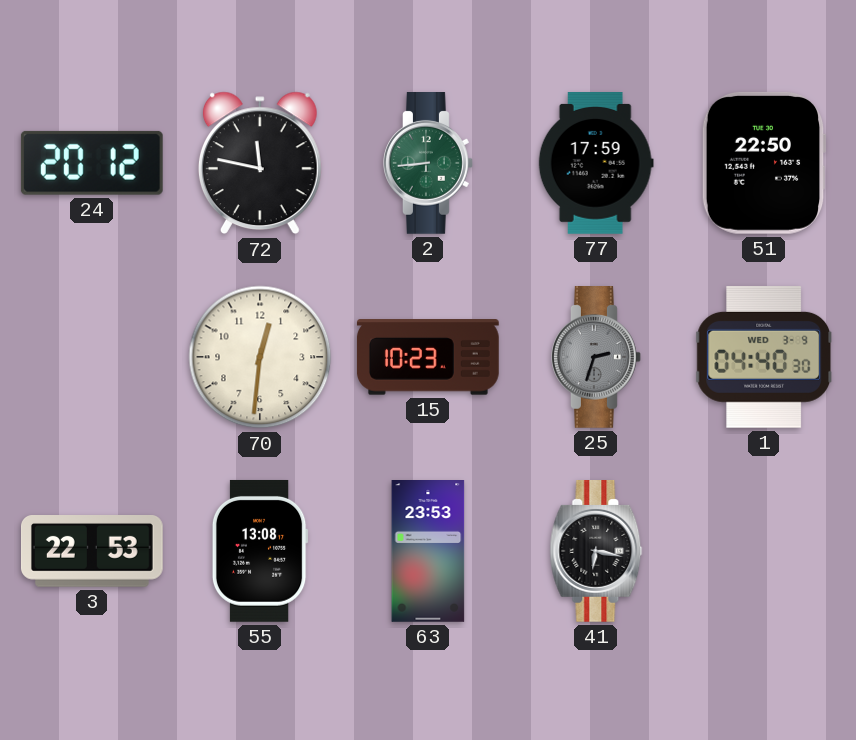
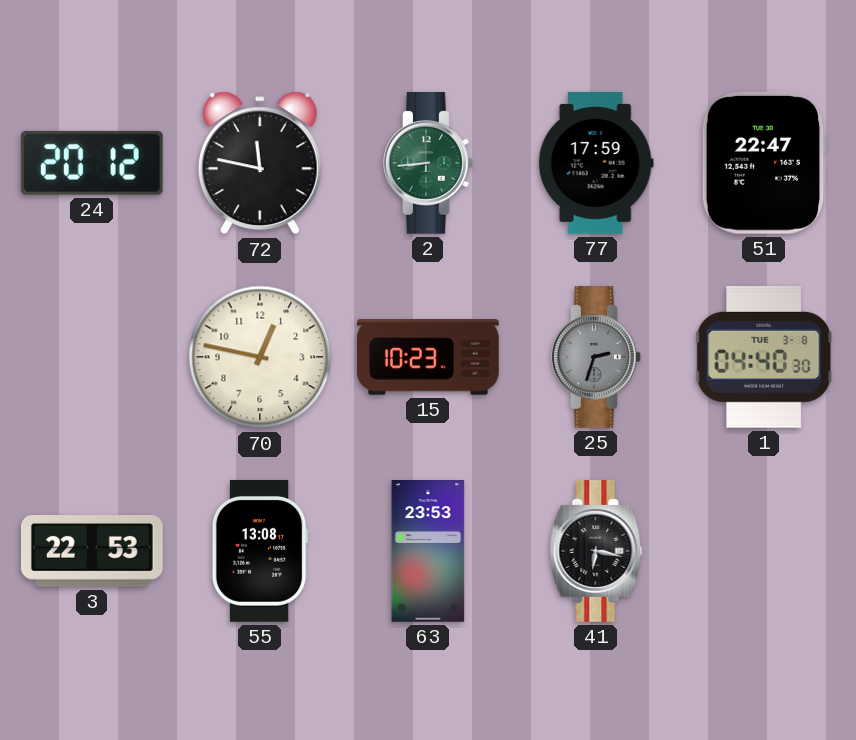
51: 22:50 -> 22:47
70: 12:31 -> 12:47
1 date: WED 3-9 -> TUE 3-8
